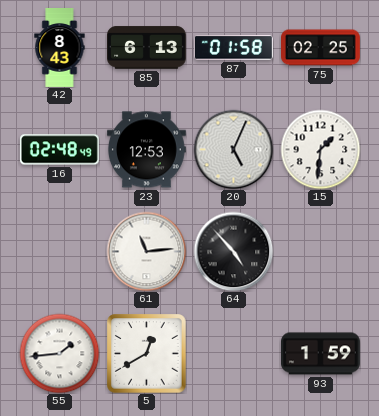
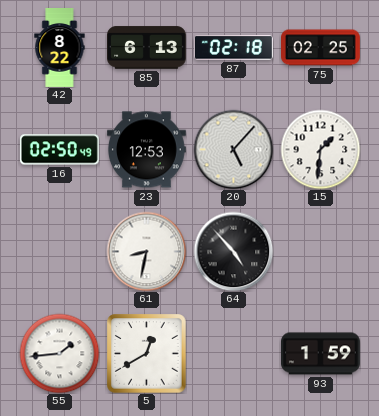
42: 8:43 -> 8:22
87: 01:58 -> 02:18
16: 02:48 -> 02:50
20: 5:04 -> 5:07
61: 11:14 -> 8:32
